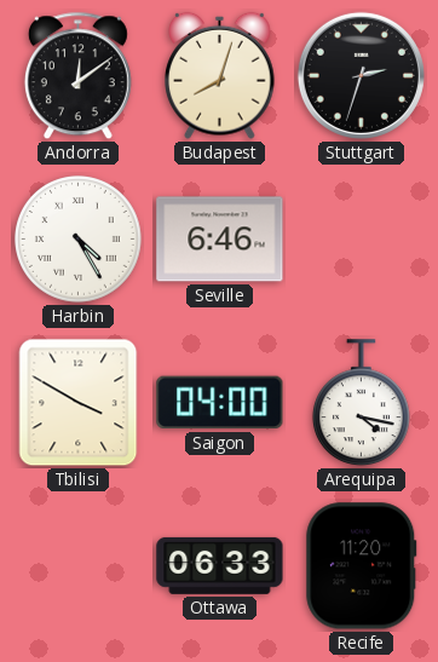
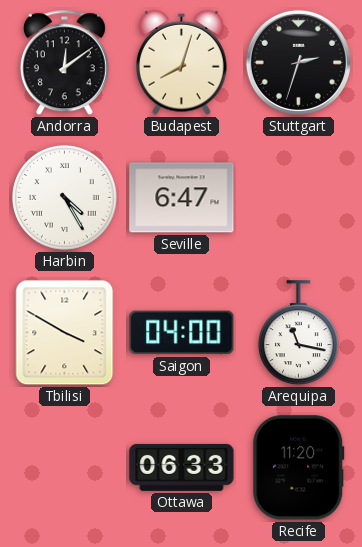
Seville: 6:46 -> 6:47
Arequipa: 4:17 -> 11:17
